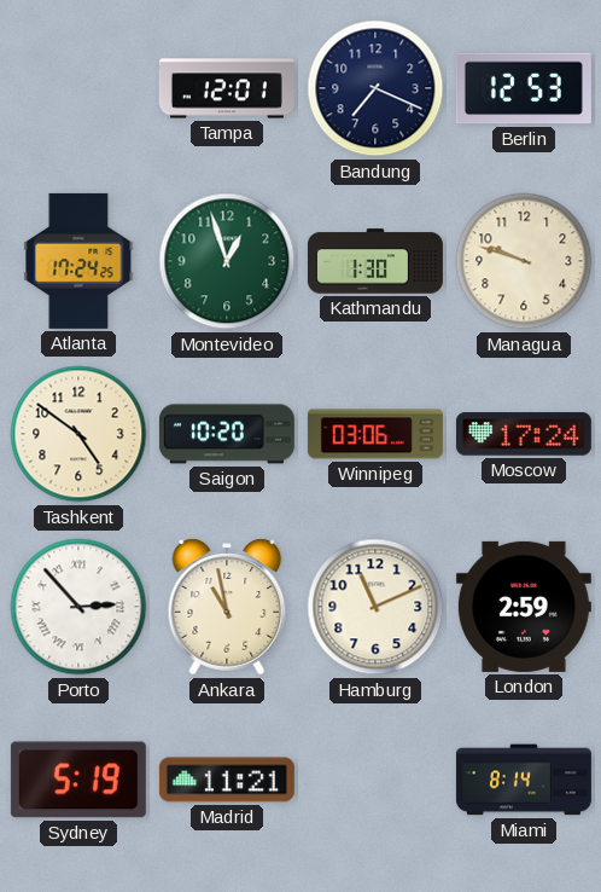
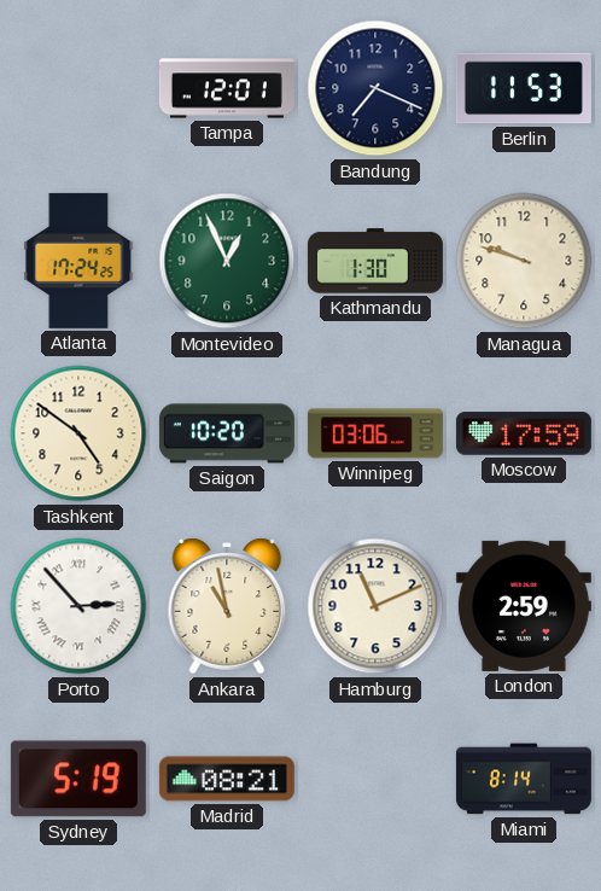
Berlin: 12:53 -> 11:53
Montevideo: 12:57 -> 12:56
Moscow: 17:24 -> 17:59
Madrid: 11:21 -> 08:21
